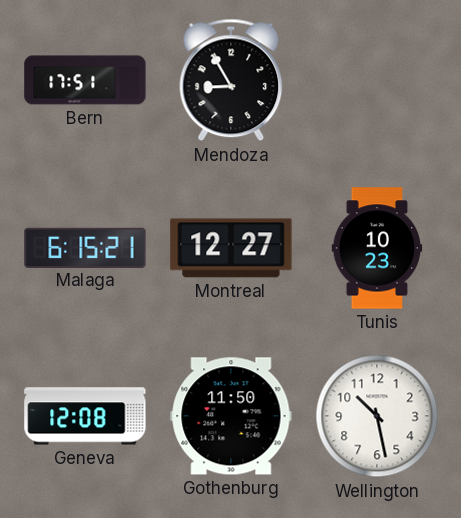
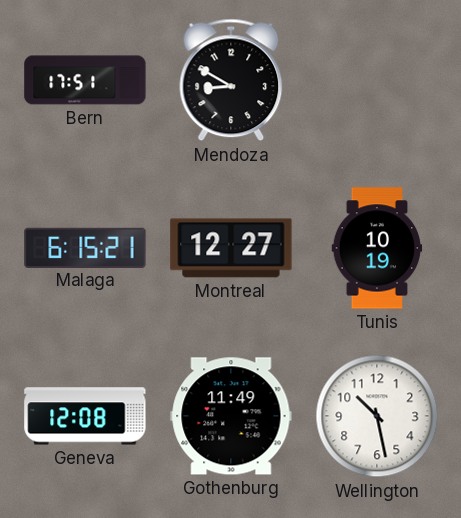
Mendoza: 8:55 -> 8:50
Tunis: 10:23 -> 10:19
Gothenburg: 11:50 -> 11:49
